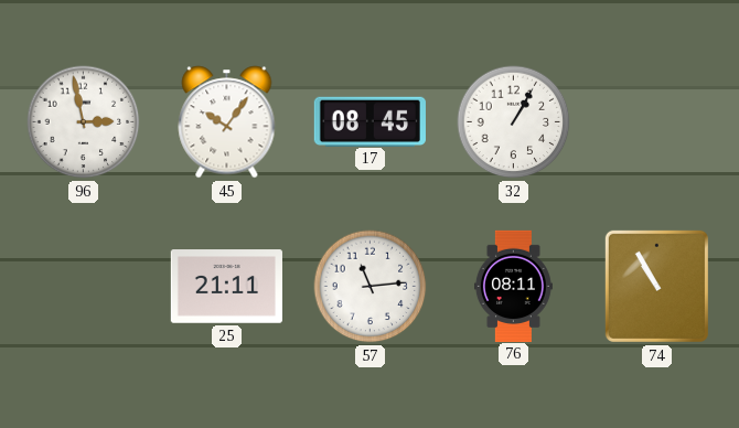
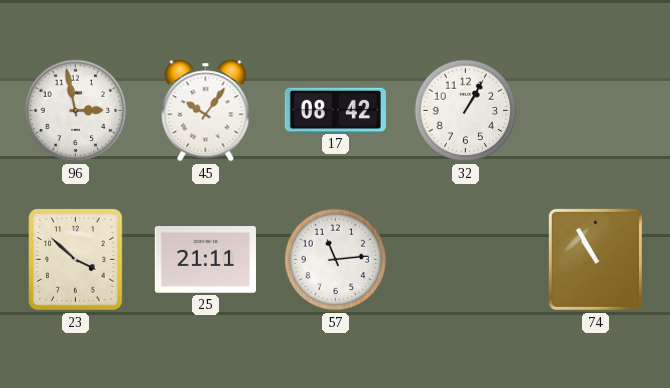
17: 08:45 -> 08:42
23: none -> 3:52
76: 08:11 -> none
